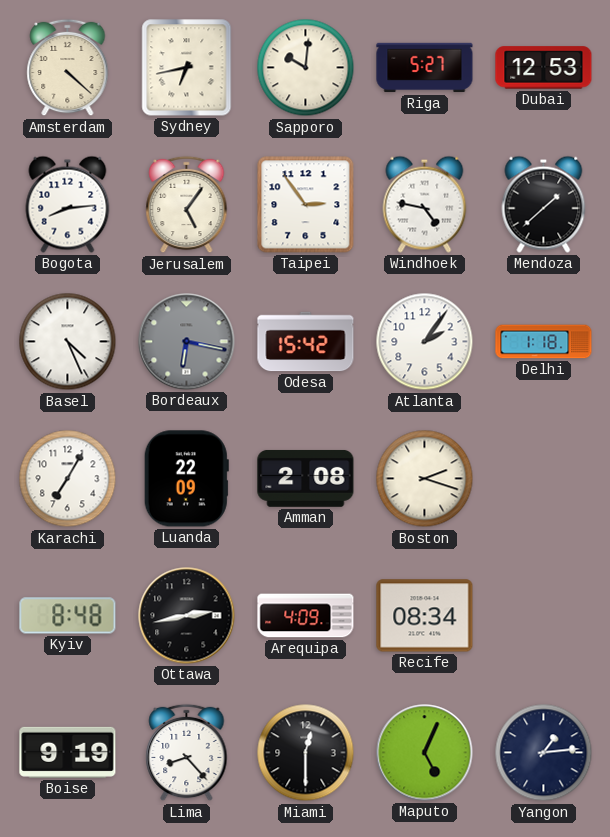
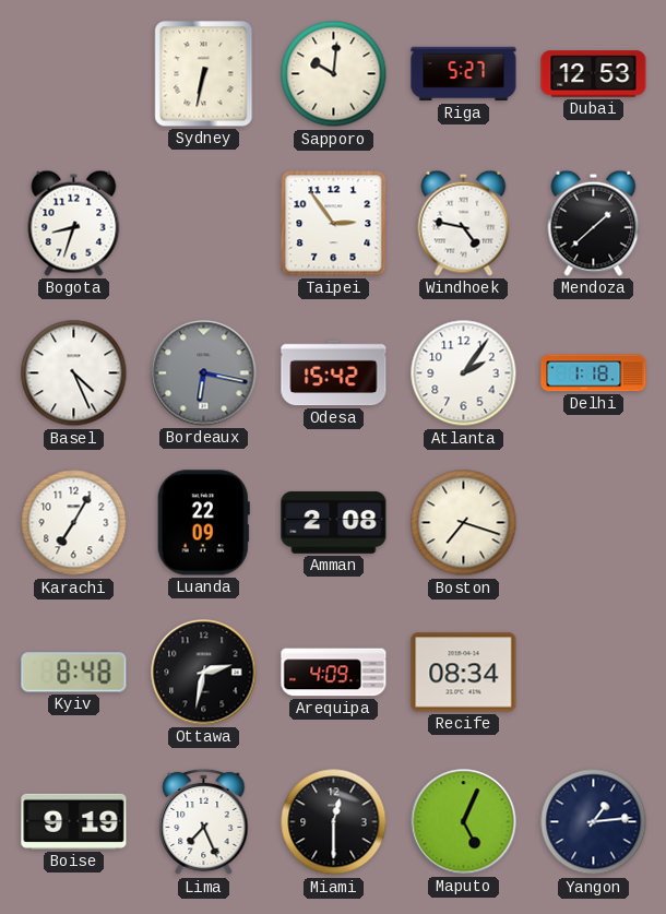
Amsterdam: 4:22 -> none
Sydney: 6:43 -> 6:32
Bogota: 8:14 -> 8:33
Jerusalem: 5:06 -> none
Boston: 2:18 -> 7:18
Ottawa: 2:43 -> 2:32
Lima: 8:23 -> 7:26
